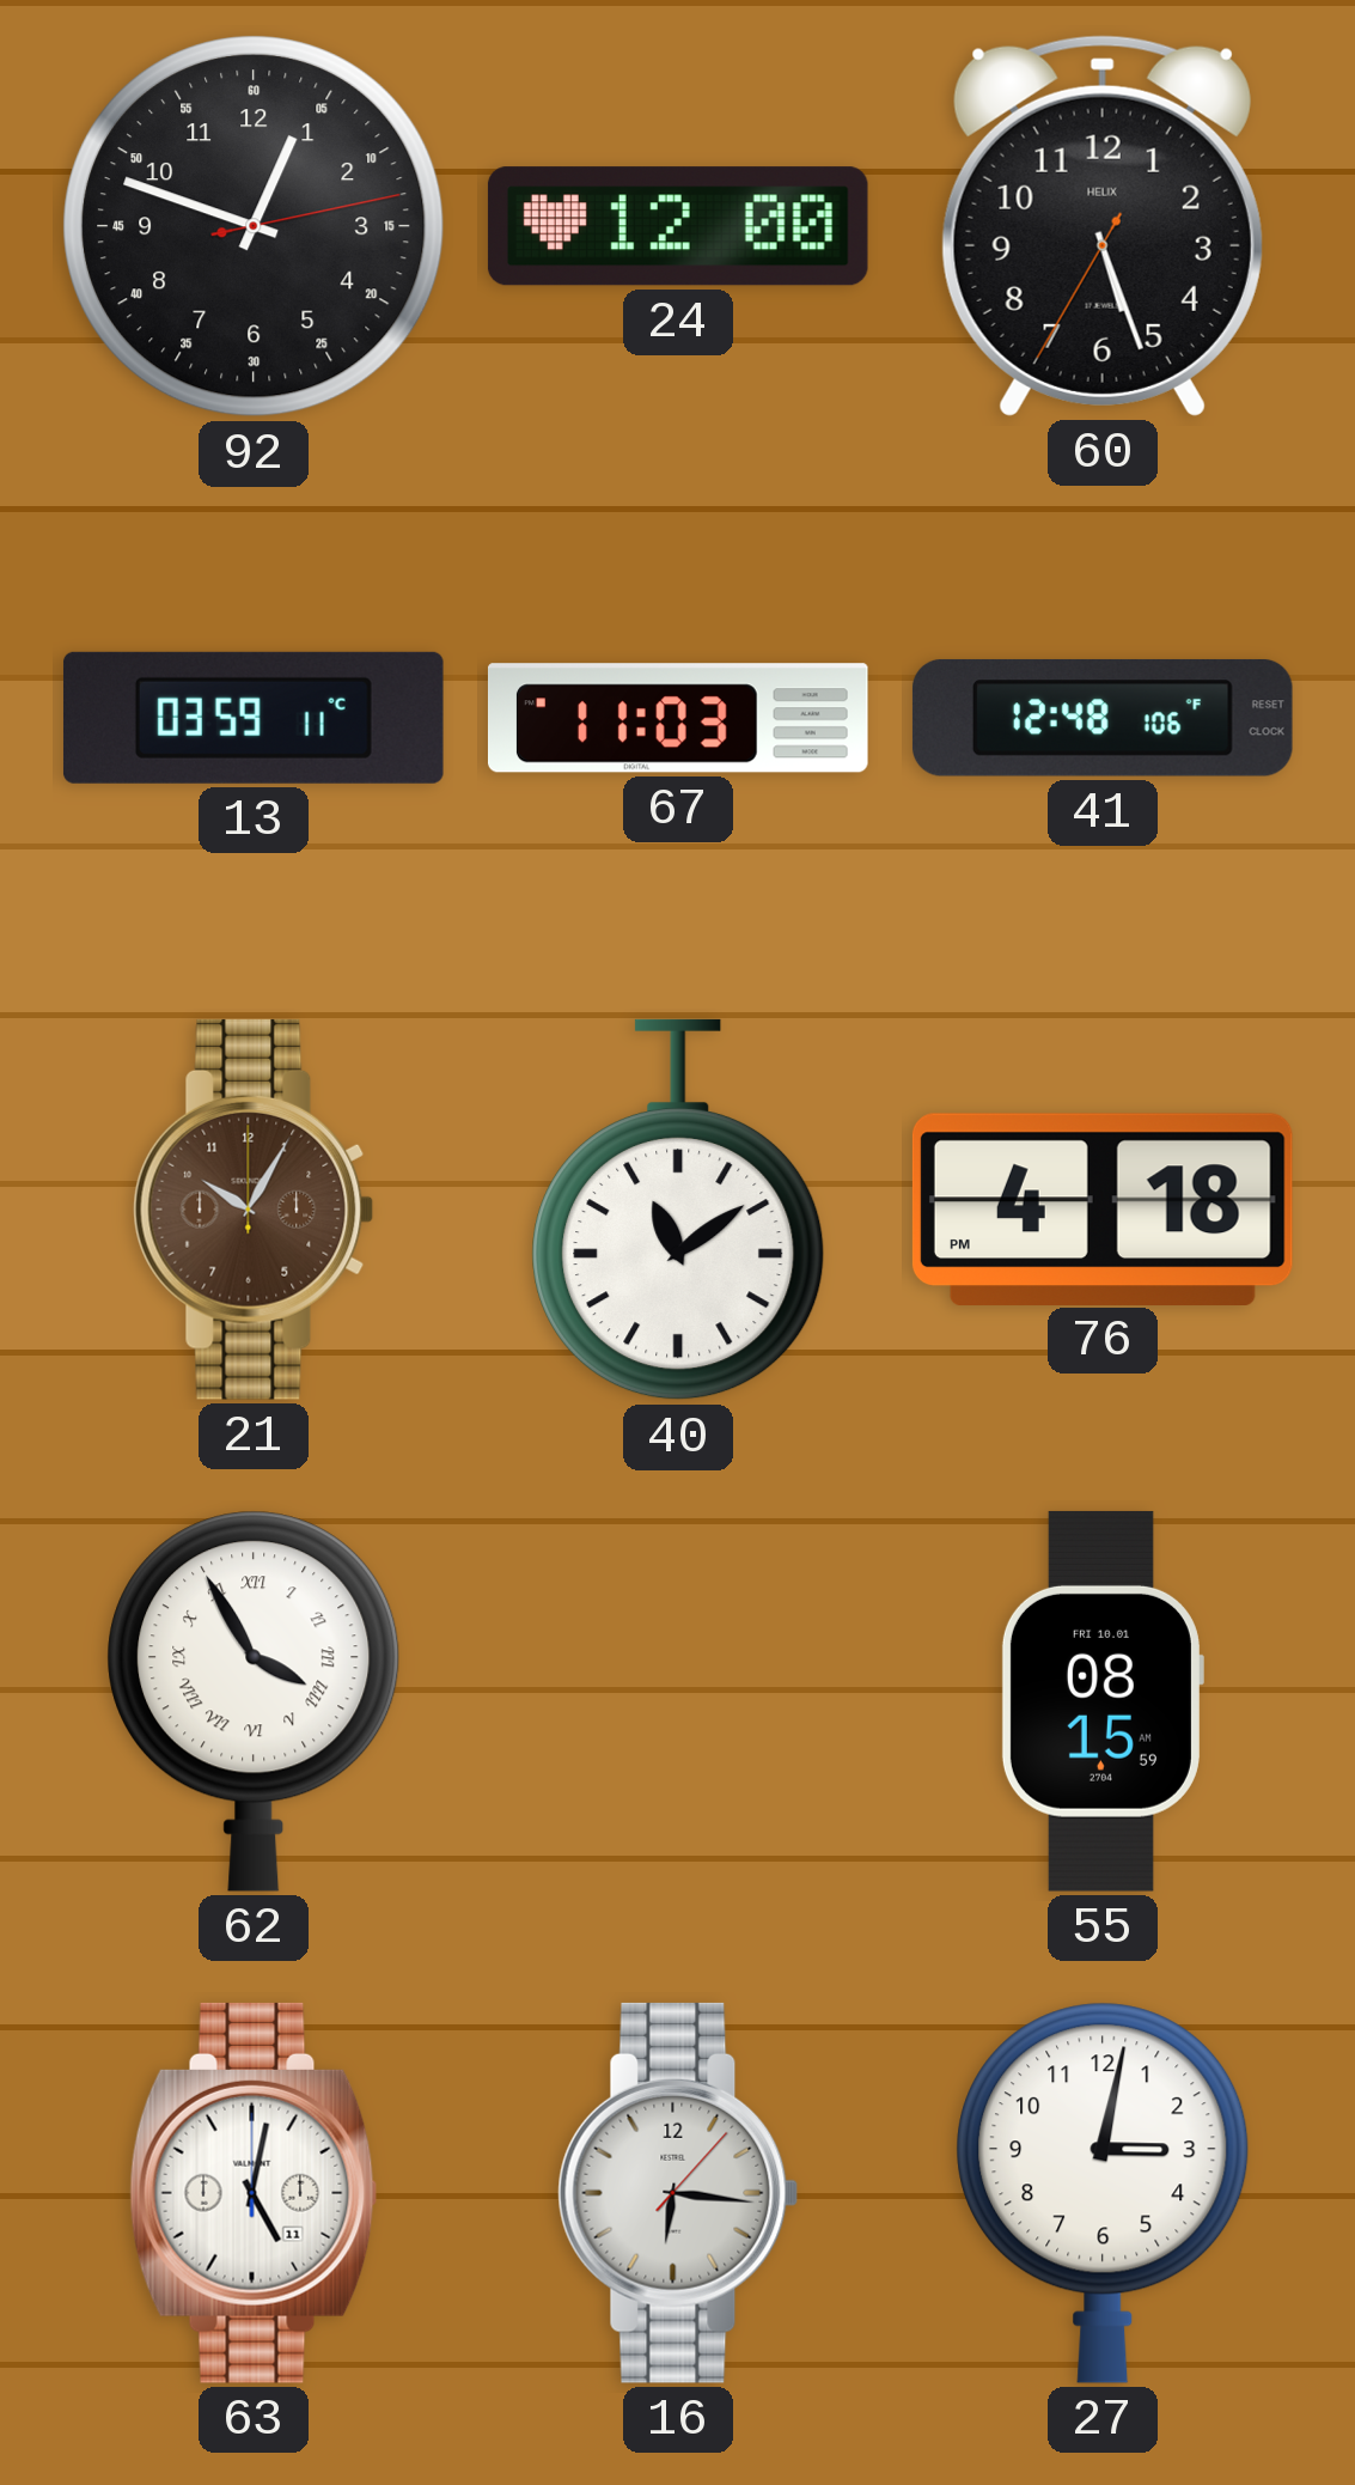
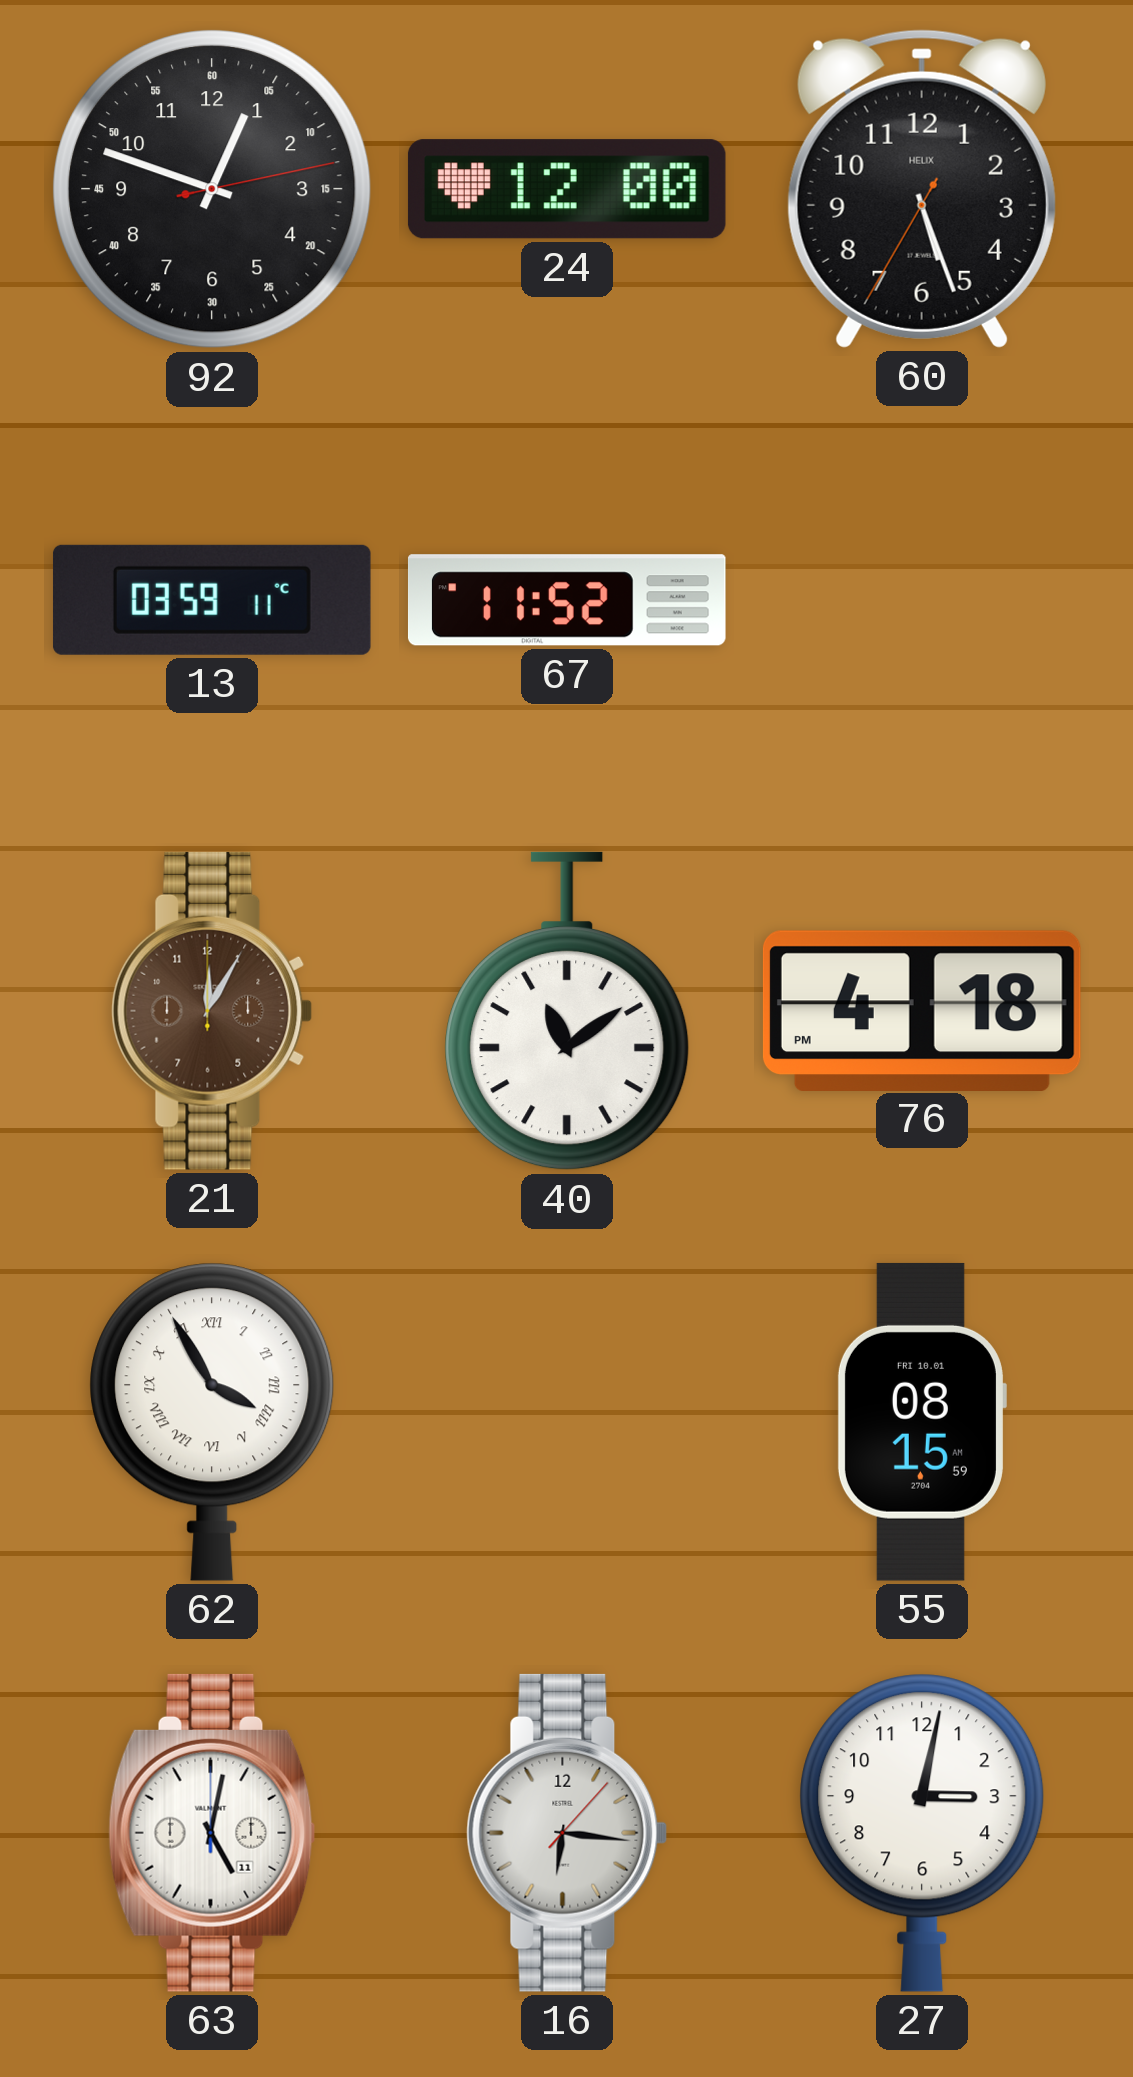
67: 11:03 -> 11:52
41: 12:48 -> none
21: 10:05 -> 12:05
